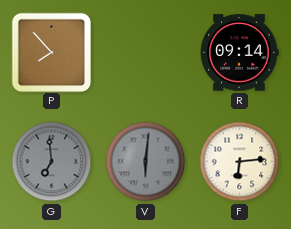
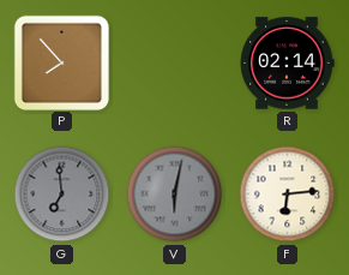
R: 09:14 -> 02:14
V: 6:01 -> 6:02
